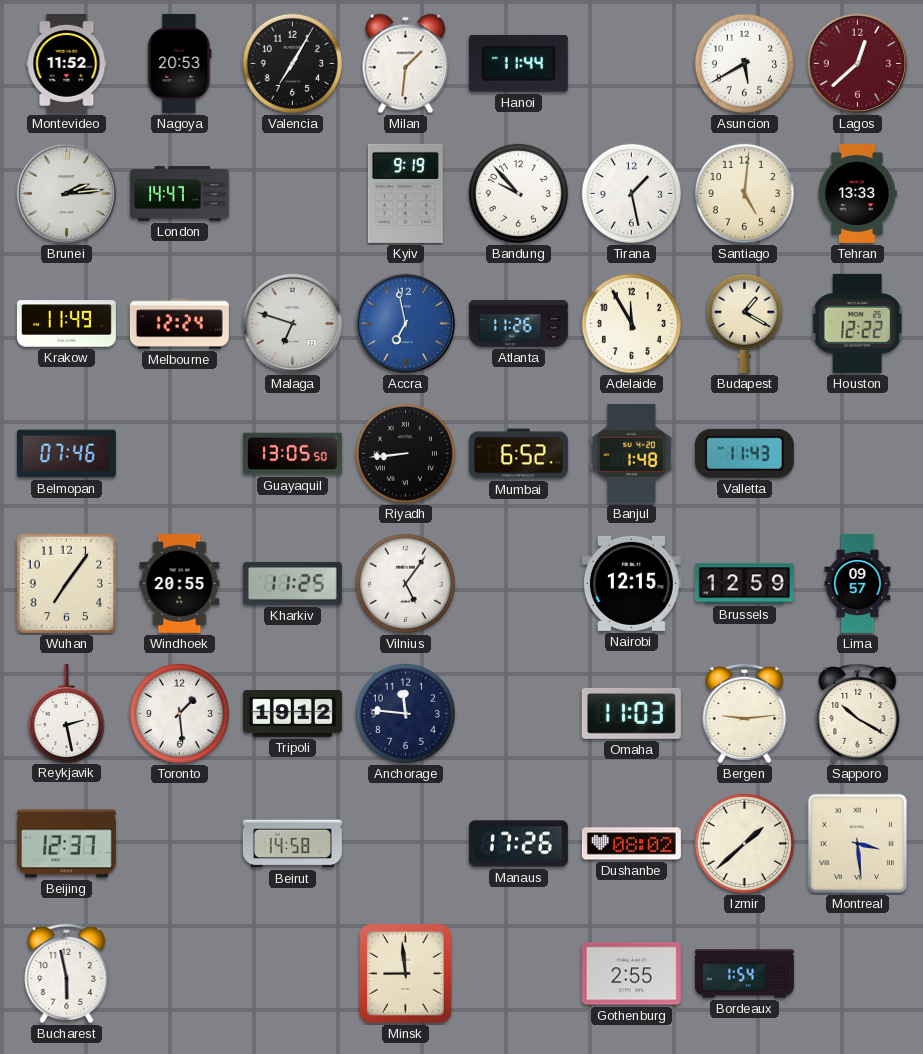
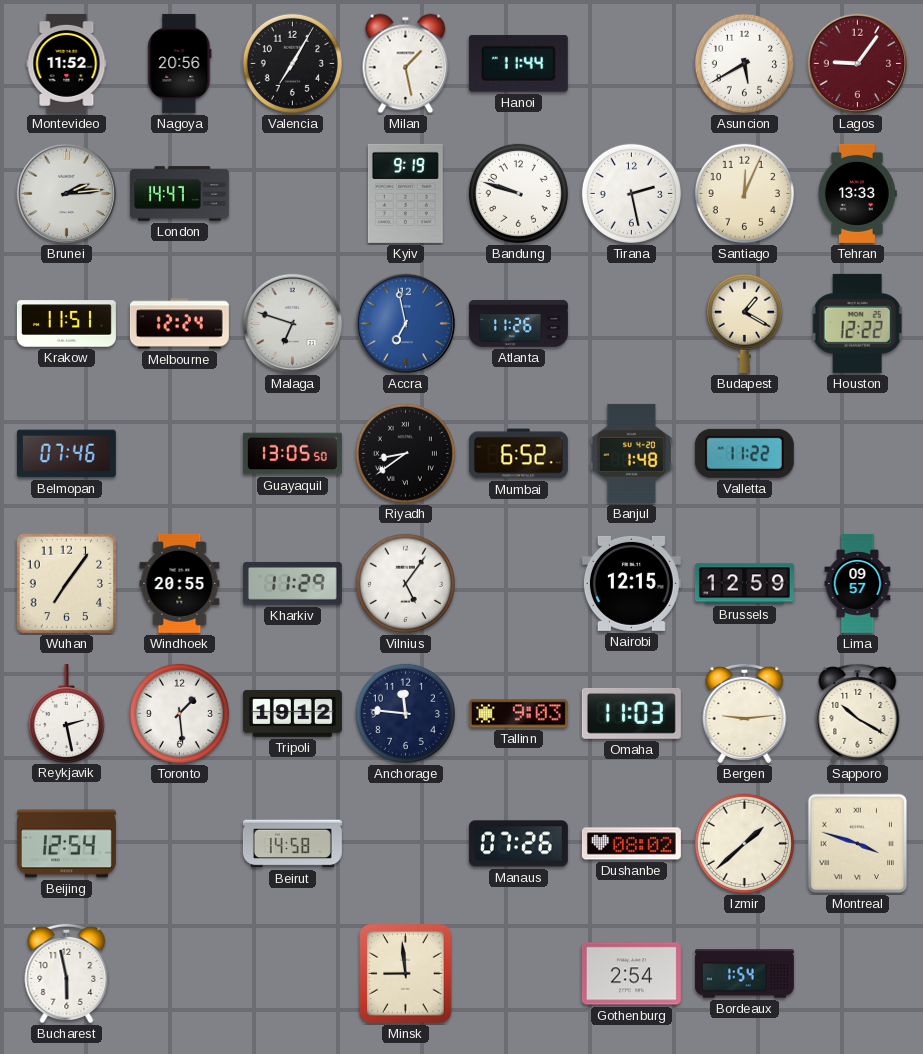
Nagoya: 20:53 -> 20:56
Milan: 1:31 -> 1:28
Lagos: 12:38 -> 9:06
Bandung: 9:53 -> 9:48
Tirana: 1:28 -> 2:28
Santiago: 5:01 -> 12:04
Krakow: 11:49 -> 11:51
Adelaide: 11:55 -> none
Riyadh: 8:44 -> 8:39
Valletta: 11:43 -> 11:22
Kharkiv: 11:25 -> 11:29
Tallinn: none -> 9:03
Beijing: 12:37 -> 12:54
Manaus: 17:26 -> 07:26
Montreal: 3:29 -> 3:48
Gothenburg: 2:55 -> 2:54
